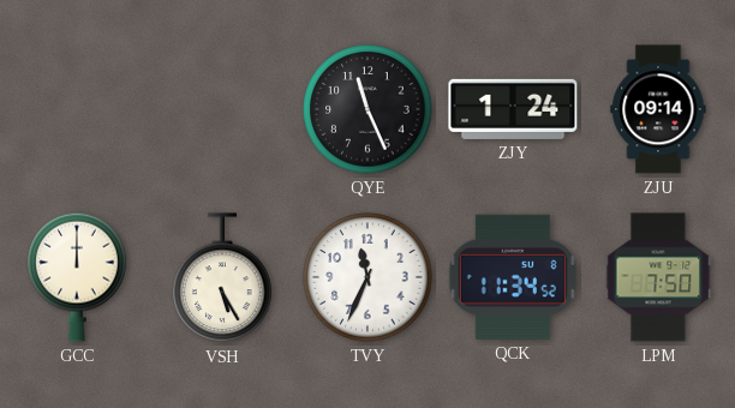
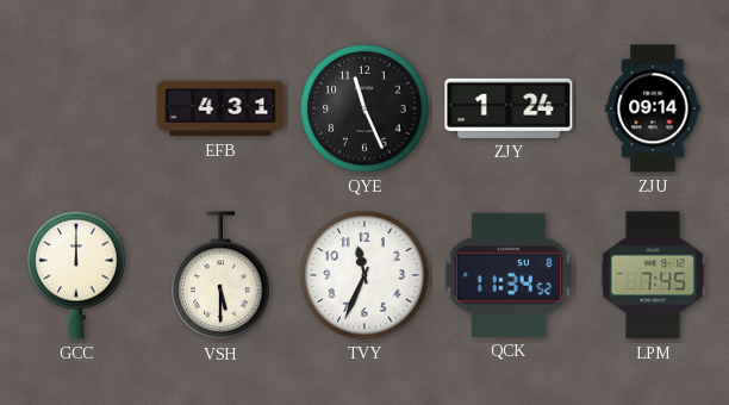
EFB: none -> 4:31
VSH: 5:25 -> 5:30
LPM: 7:50 -> 7:45
